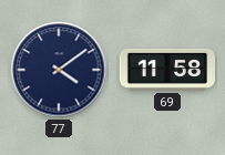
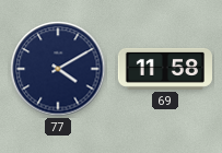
77: 4:09 -> 4:10
